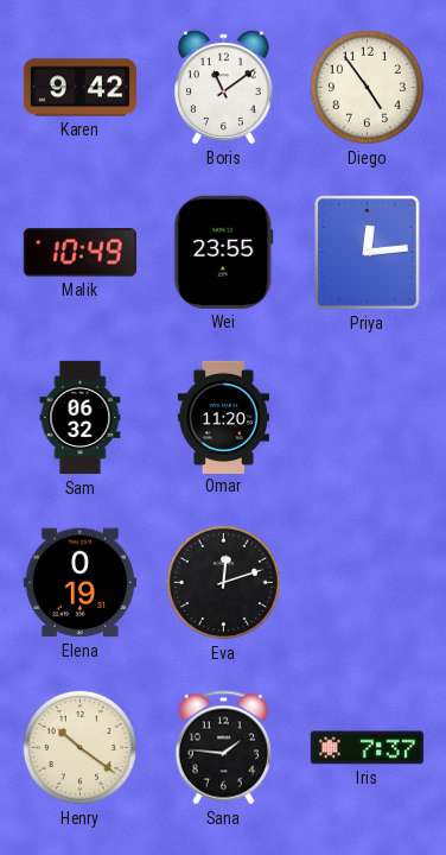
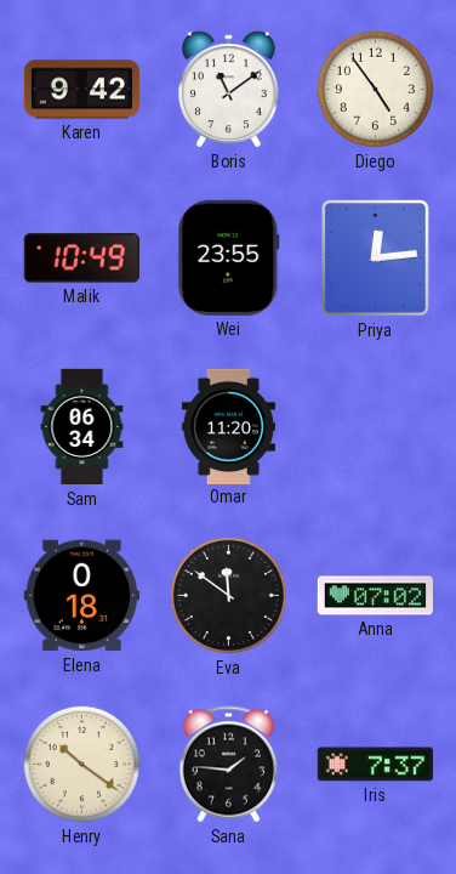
Sam: 06:32 -> 06:34
Elena: 0:19 -> 0:18
Eva: 12:12 -> 11:51
Anna: none -> 07:02
